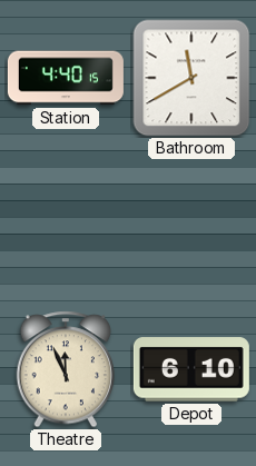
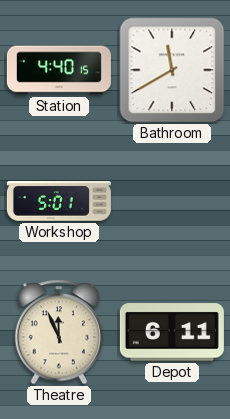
Workshop: none -> 5:01
Depot: 6:10 -> 6:11
